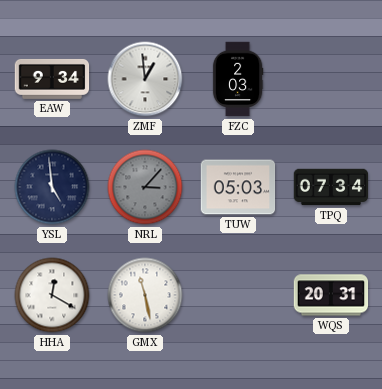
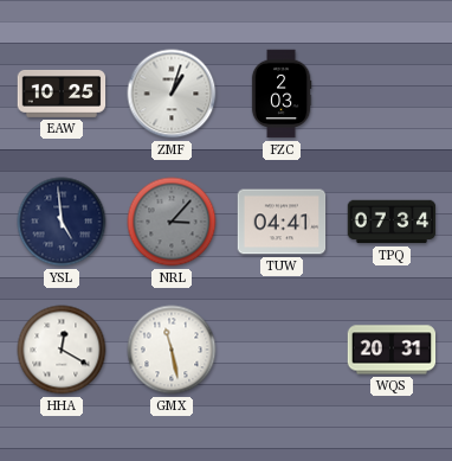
EAW: 9:34 -> 10:25
ZMF: 12:59 -> 1:03
TUW: 05:03 -> 04:41
